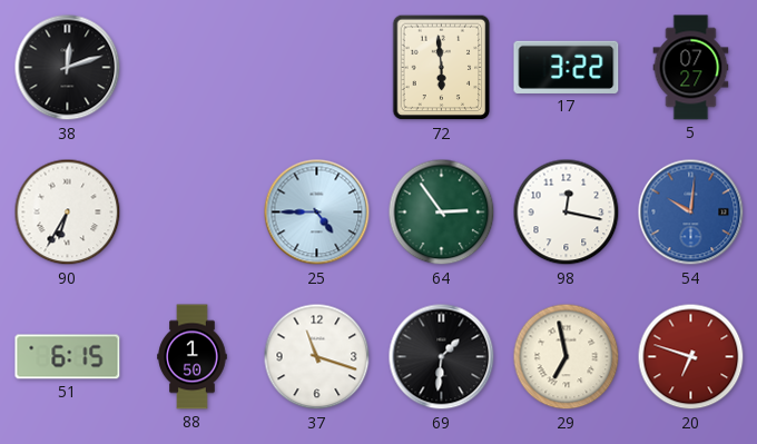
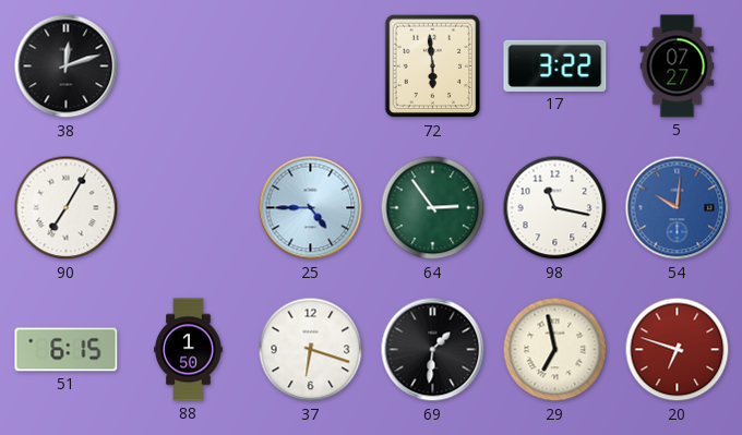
90: 6:35 -> 7:05
98: 12:17 -> 11:17
37: 11:18 -> 6:18
